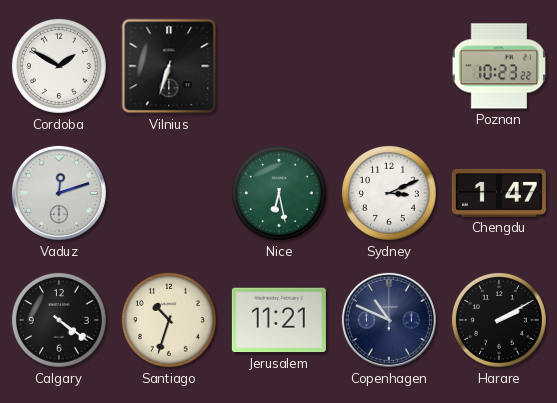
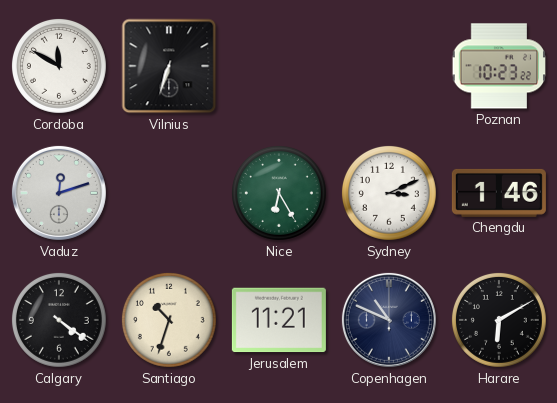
Cordoba: 1:50 -> 11:50
Nice: 6:28 -> 6:25
Chengdu: 1:47 -> 1:46
Harare: 2:10 -> 6:10
